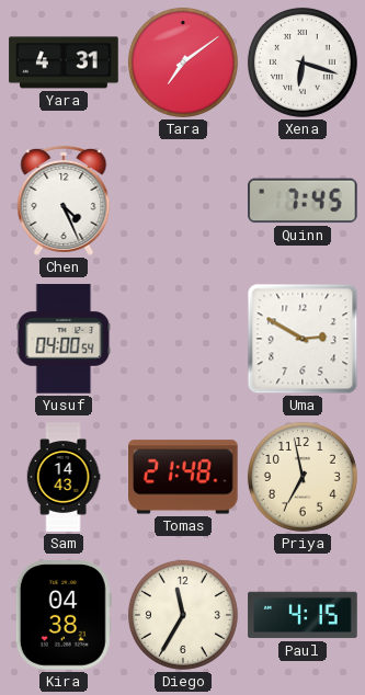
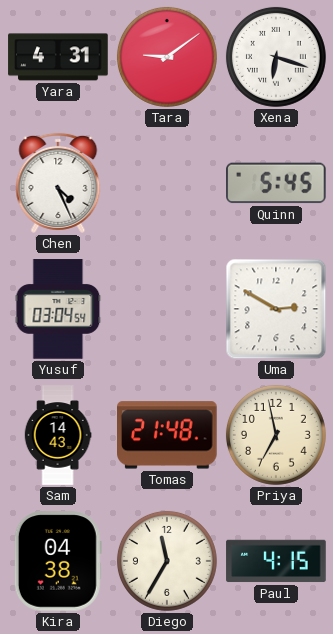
Tara: 7:09 -> 9:09
Quinn: 7:45 -> 5:45
Yusuf: 04:00 -> 03:04
